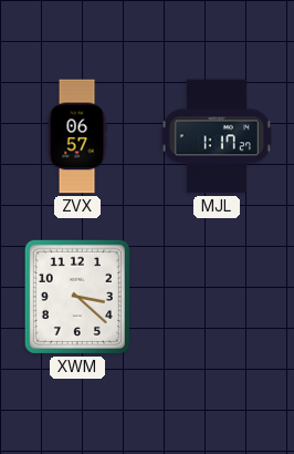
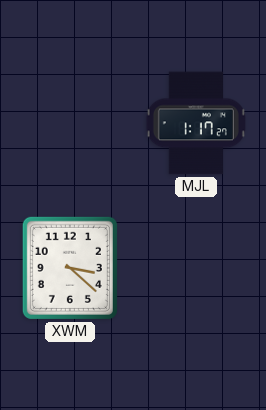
ZVX: 06:57 -> none
